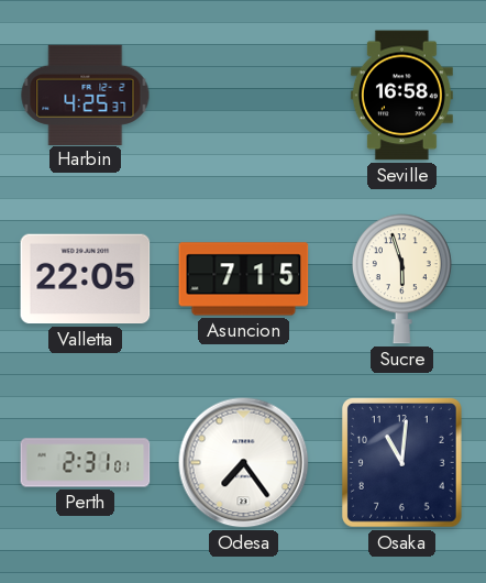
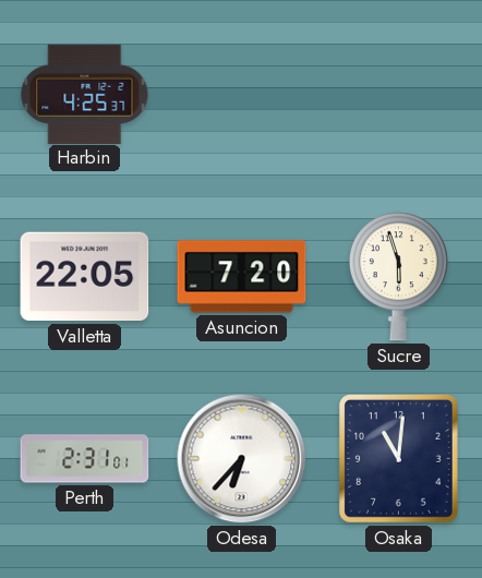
Seville: 16:58 -> none
Asuncion: 7:15 -> 7:20
Odesa: 7:24 -> 6:37
